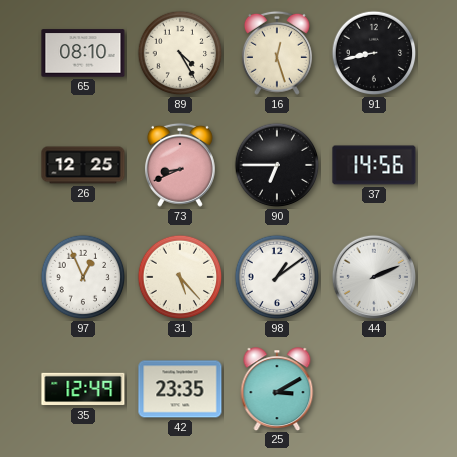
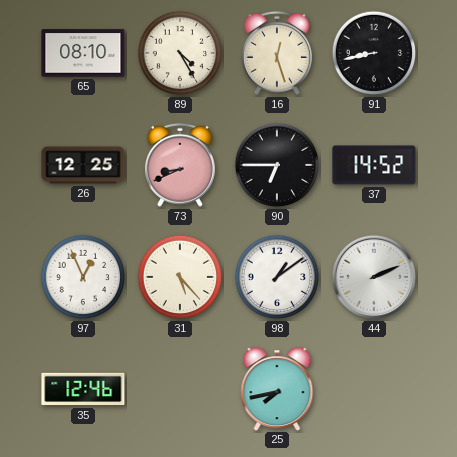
37: 14:56 -> 14:52
35: 12:49 -> 12:46
42: 23:35 -> none
25: 3:10 -> 7:43
